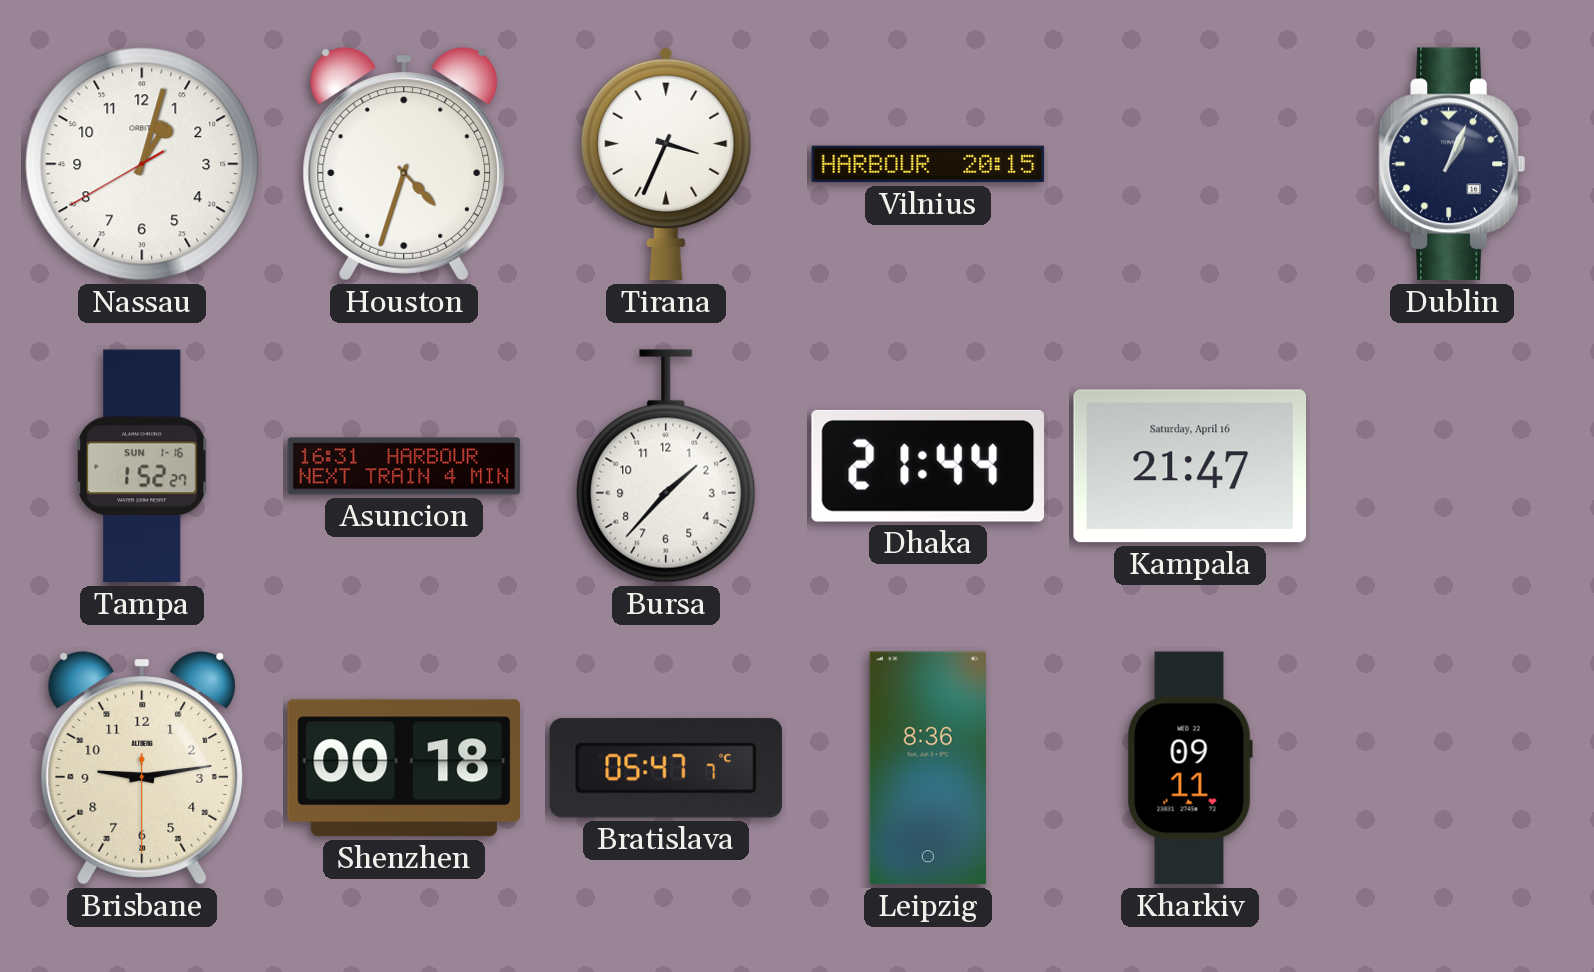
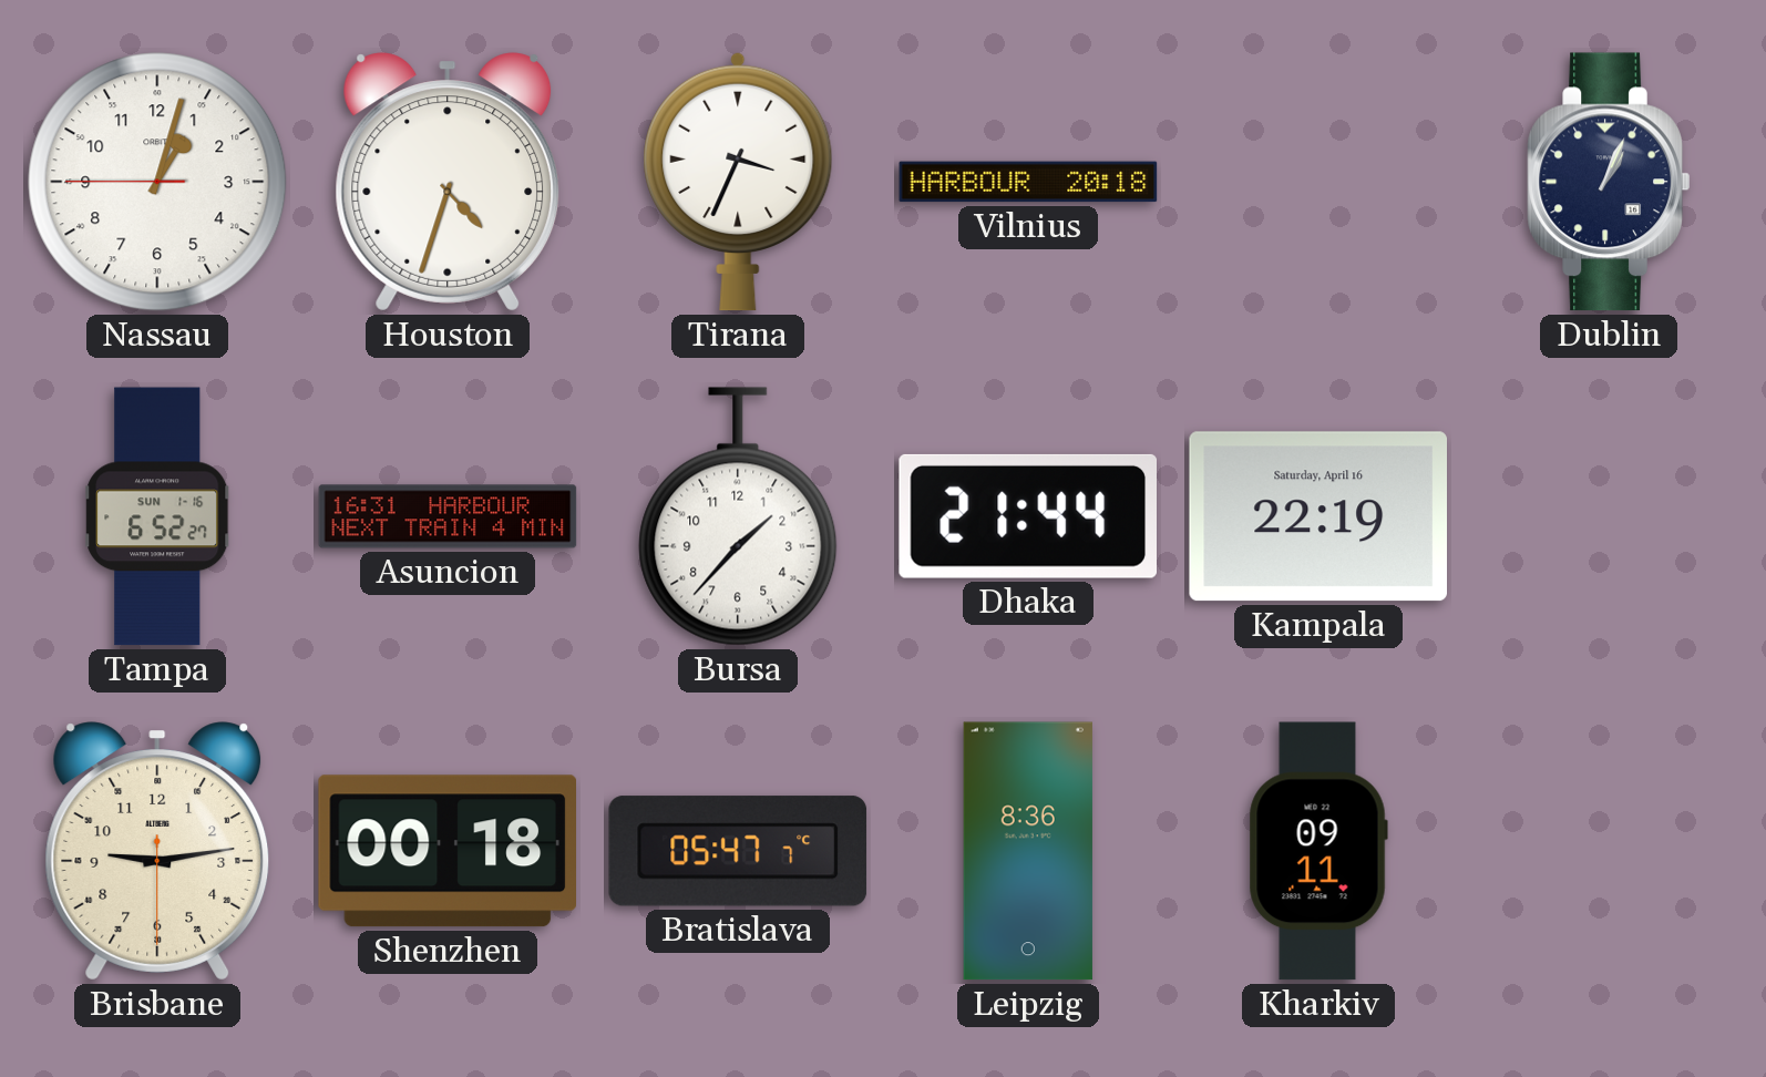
Nassau: 1:02:40 -> 1:02:45
Vilnius: 20:15 -> 20:18
Tampa: 1:52 -> 6:52
Kampala: 21:47 -> 22:19
